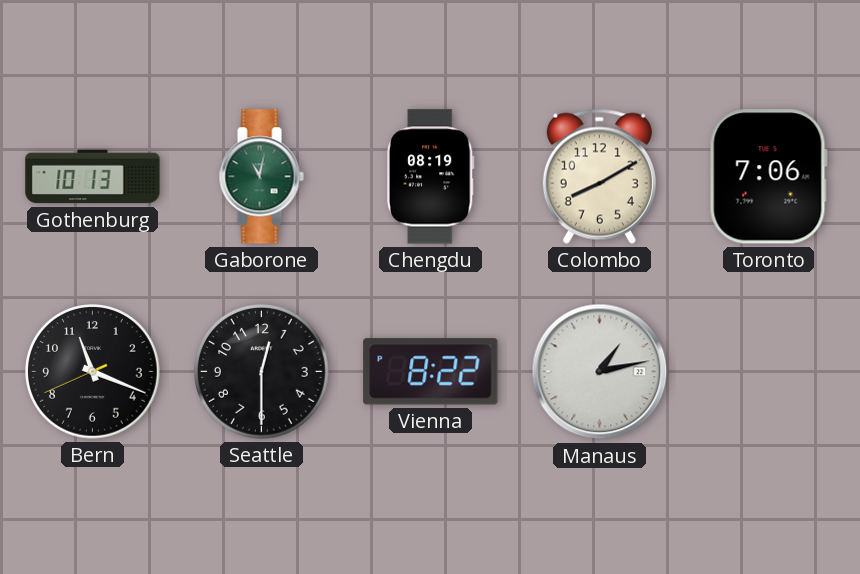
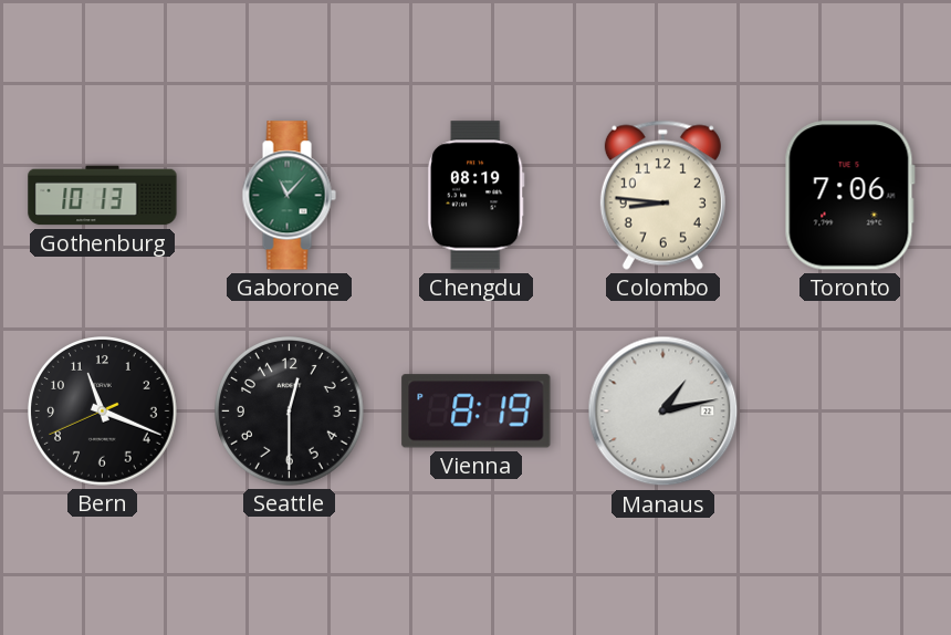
Gaborone: 11:02 -> 11:07
Colombo: 8:10 -> 8:46
Vienna: 8:22 -> 8:19
